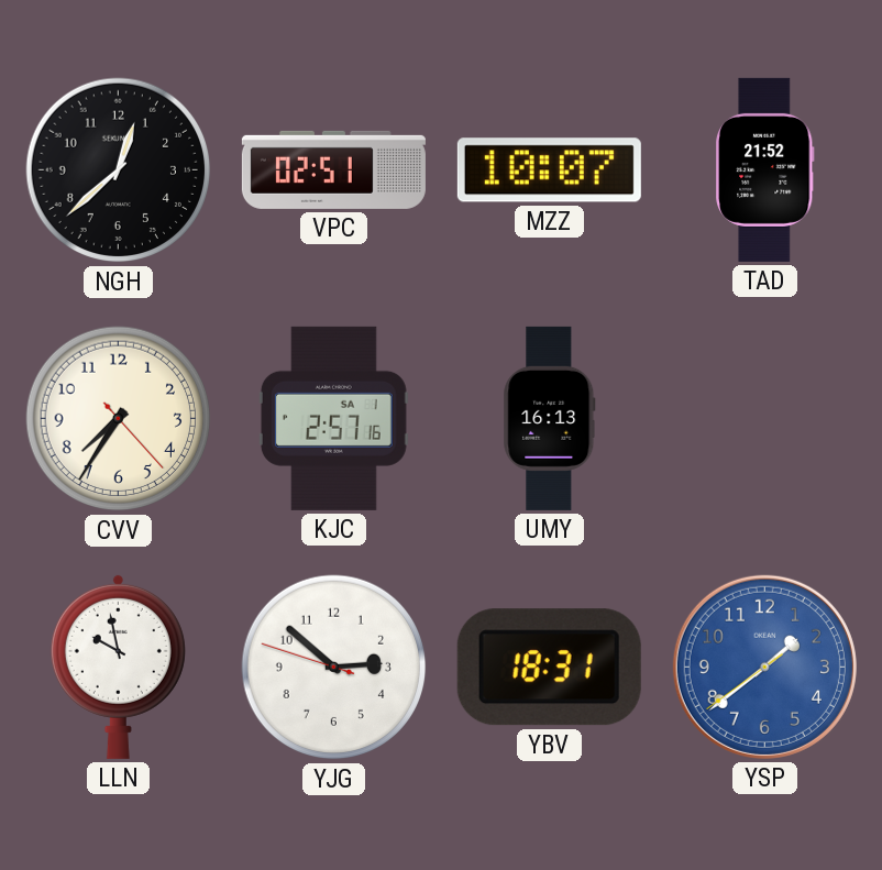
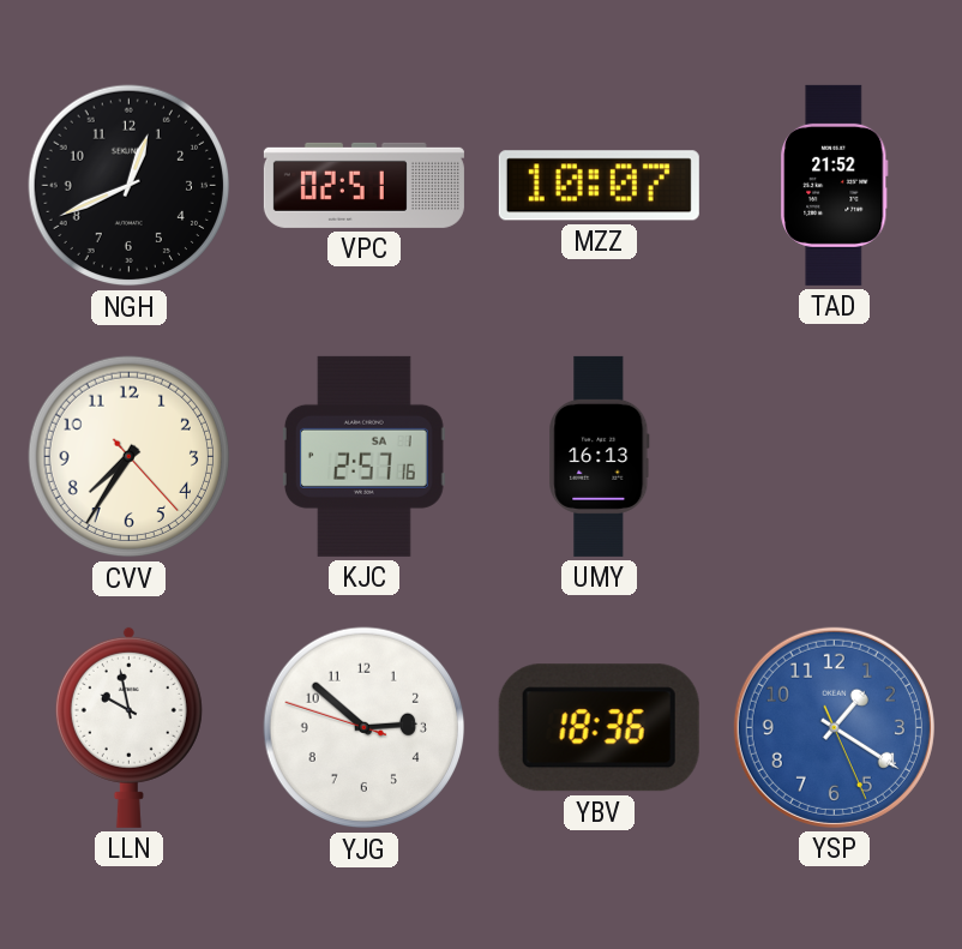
NGH: 12:38 -> 12:41
YBV: 18:31 -> 18:36
YSP: 1:38 -> 1:20
